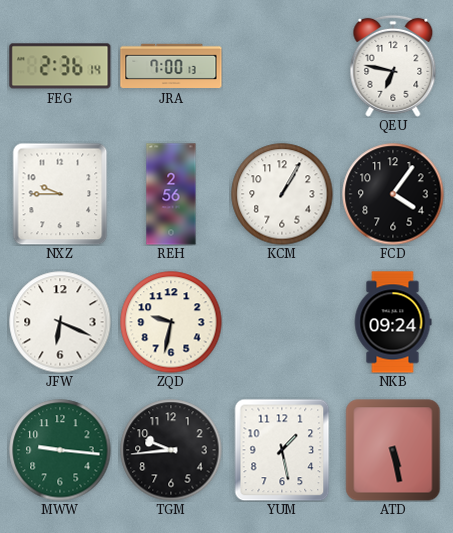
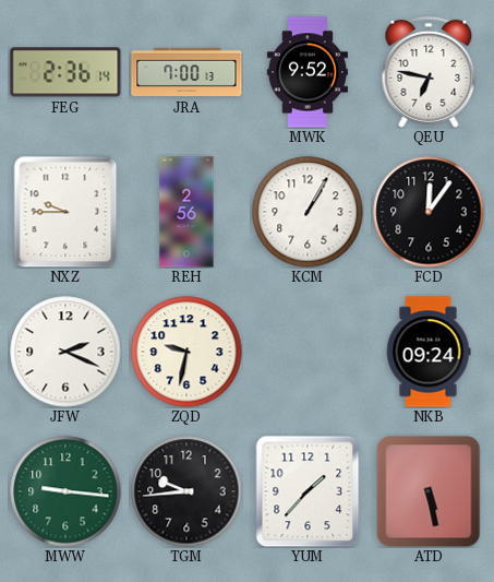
MWK: none -> 9:52
FCD: 4:06 -> 12:06
JFW: 6:19 -> 2:19
YUM: 1:28 -> 1:37
